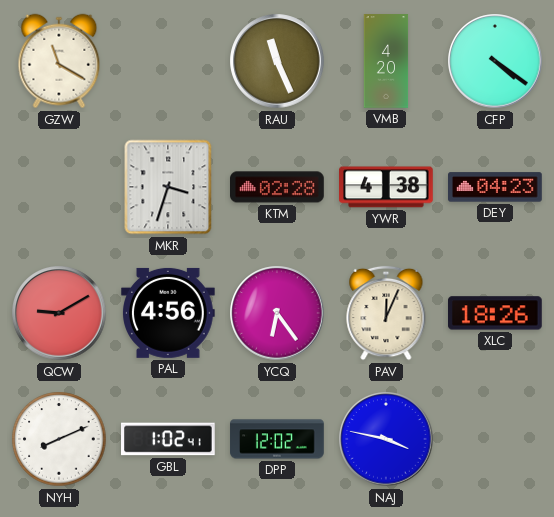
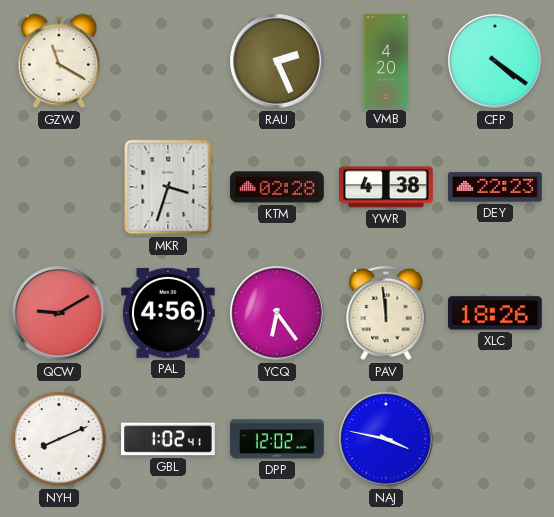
RAU: 11:26 -> 2:26
DEY: 04:23 -> 22:23
PAV: 12:04 -> 11:59
